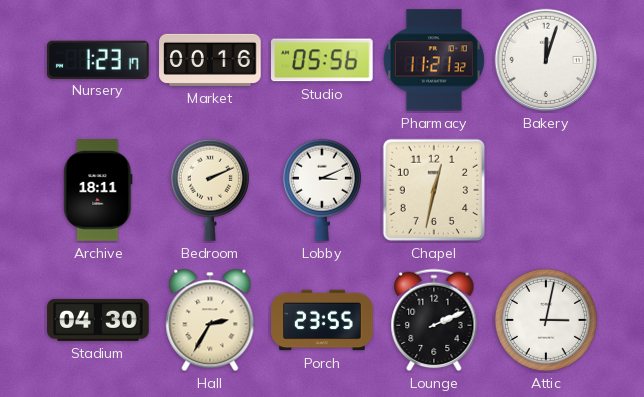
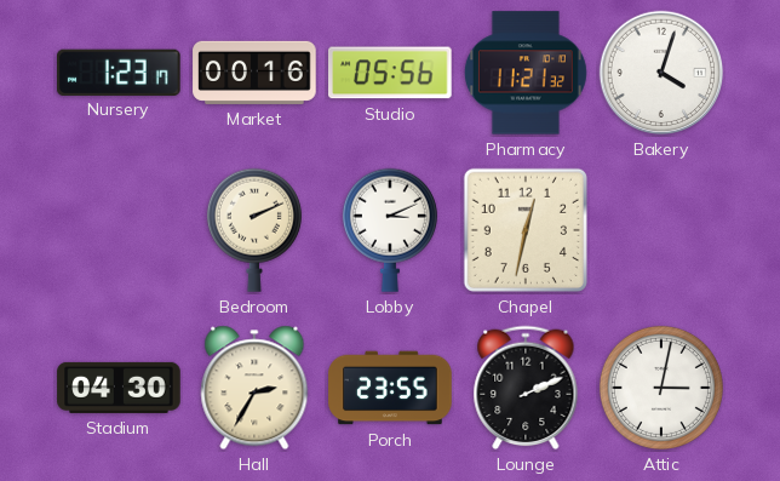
Bakery: 12:03 -> 4:03
Archive: 18:11 -> none
